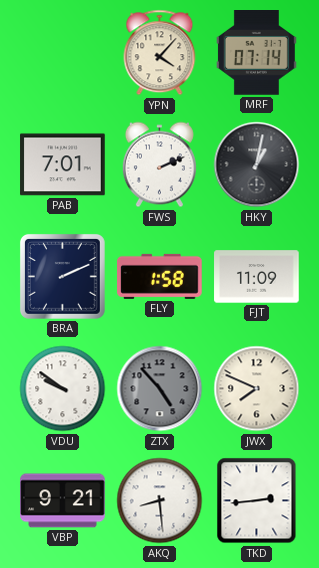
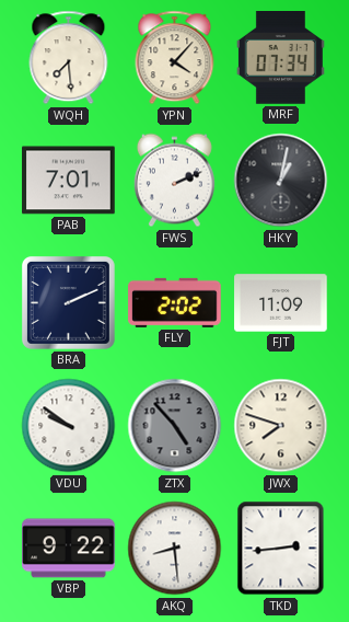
WQH: none -> 7:29
MRF: 07:14 -> 07:34
FLY: 1:58 -> 2:02
JWX: 7:49 -> 7:48
VBP: 9:21 -> 9:22
